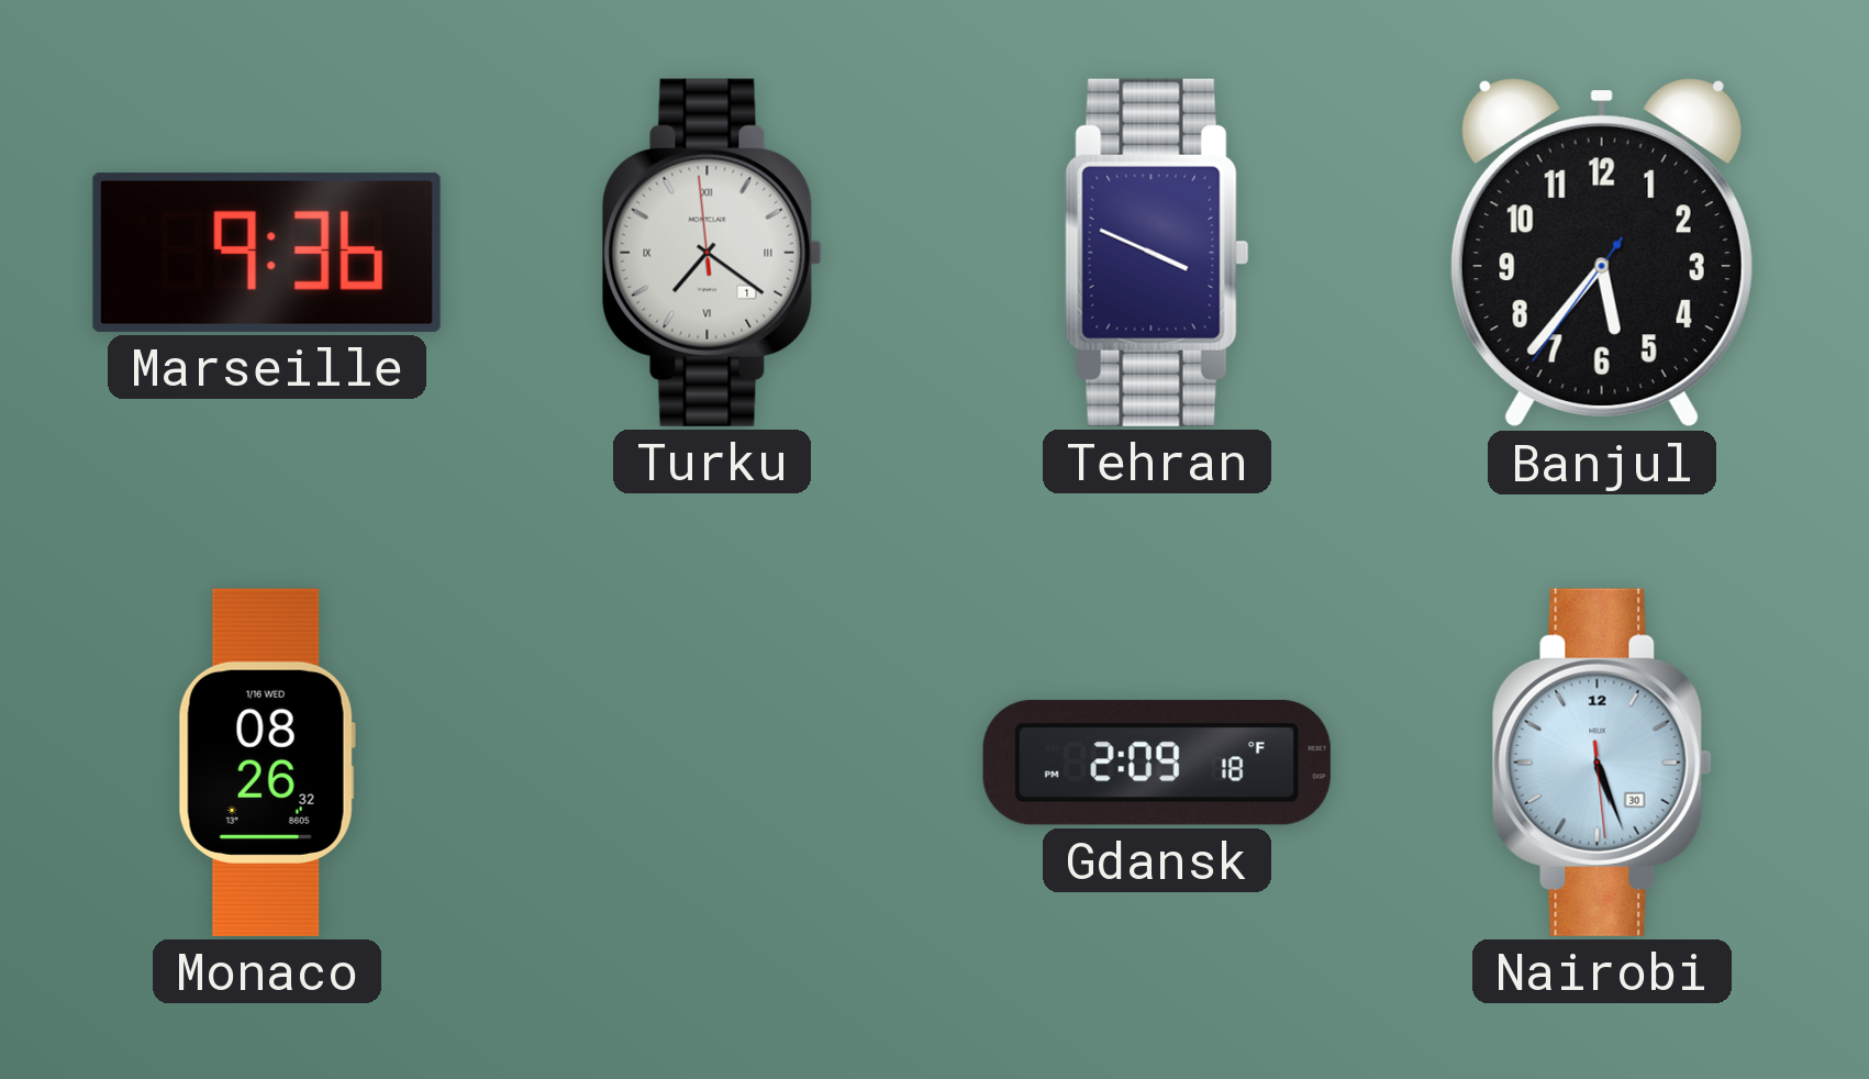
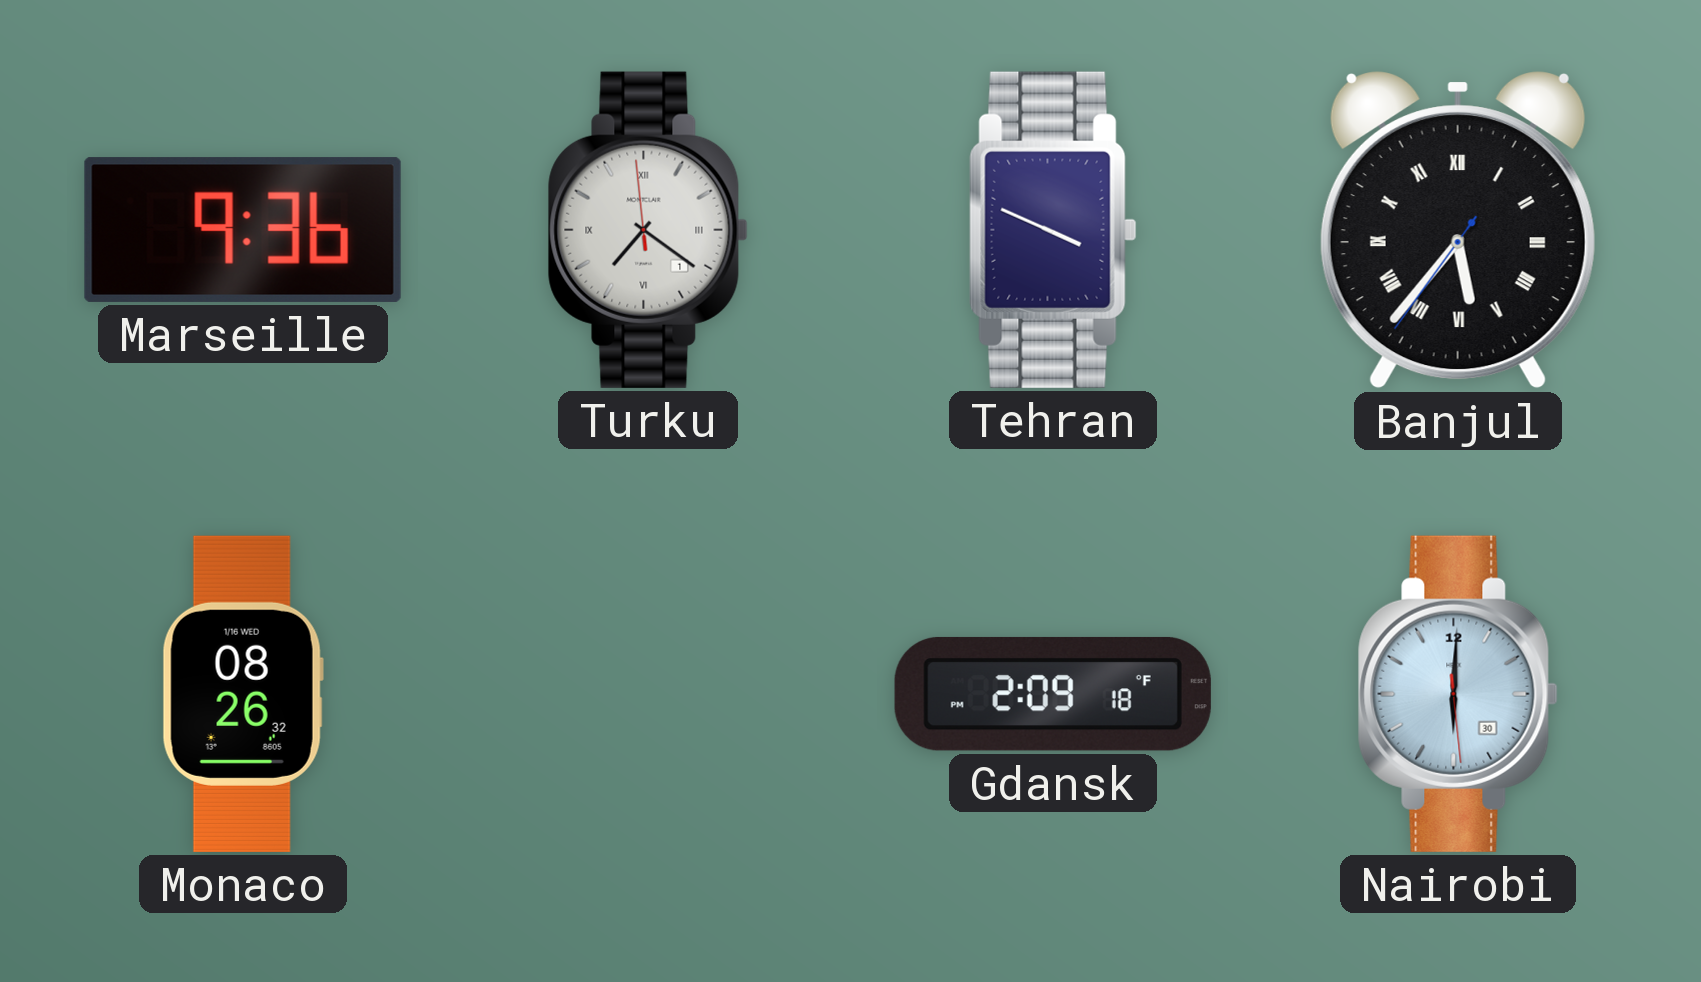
Banjul numerals: Arabic -> Roman
Nairobi: 5:26 -> 6:00
